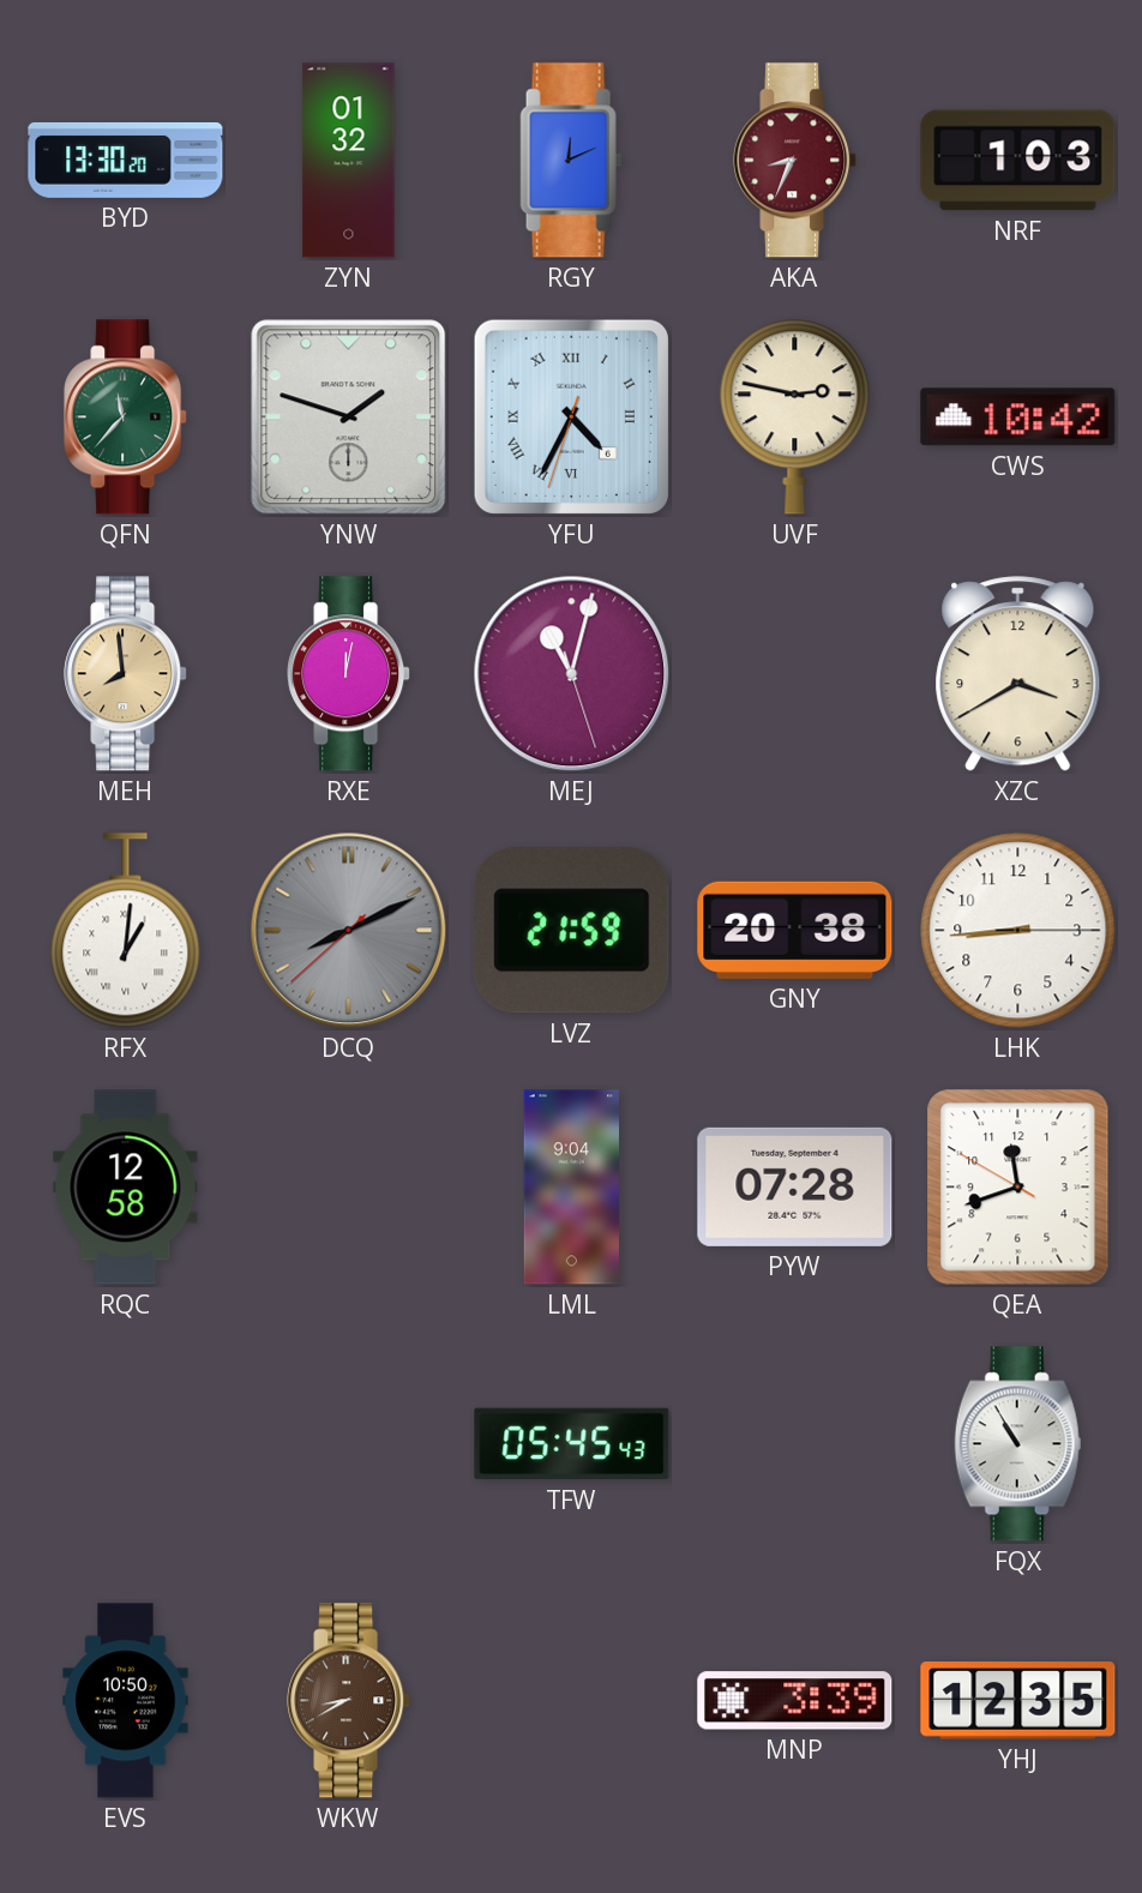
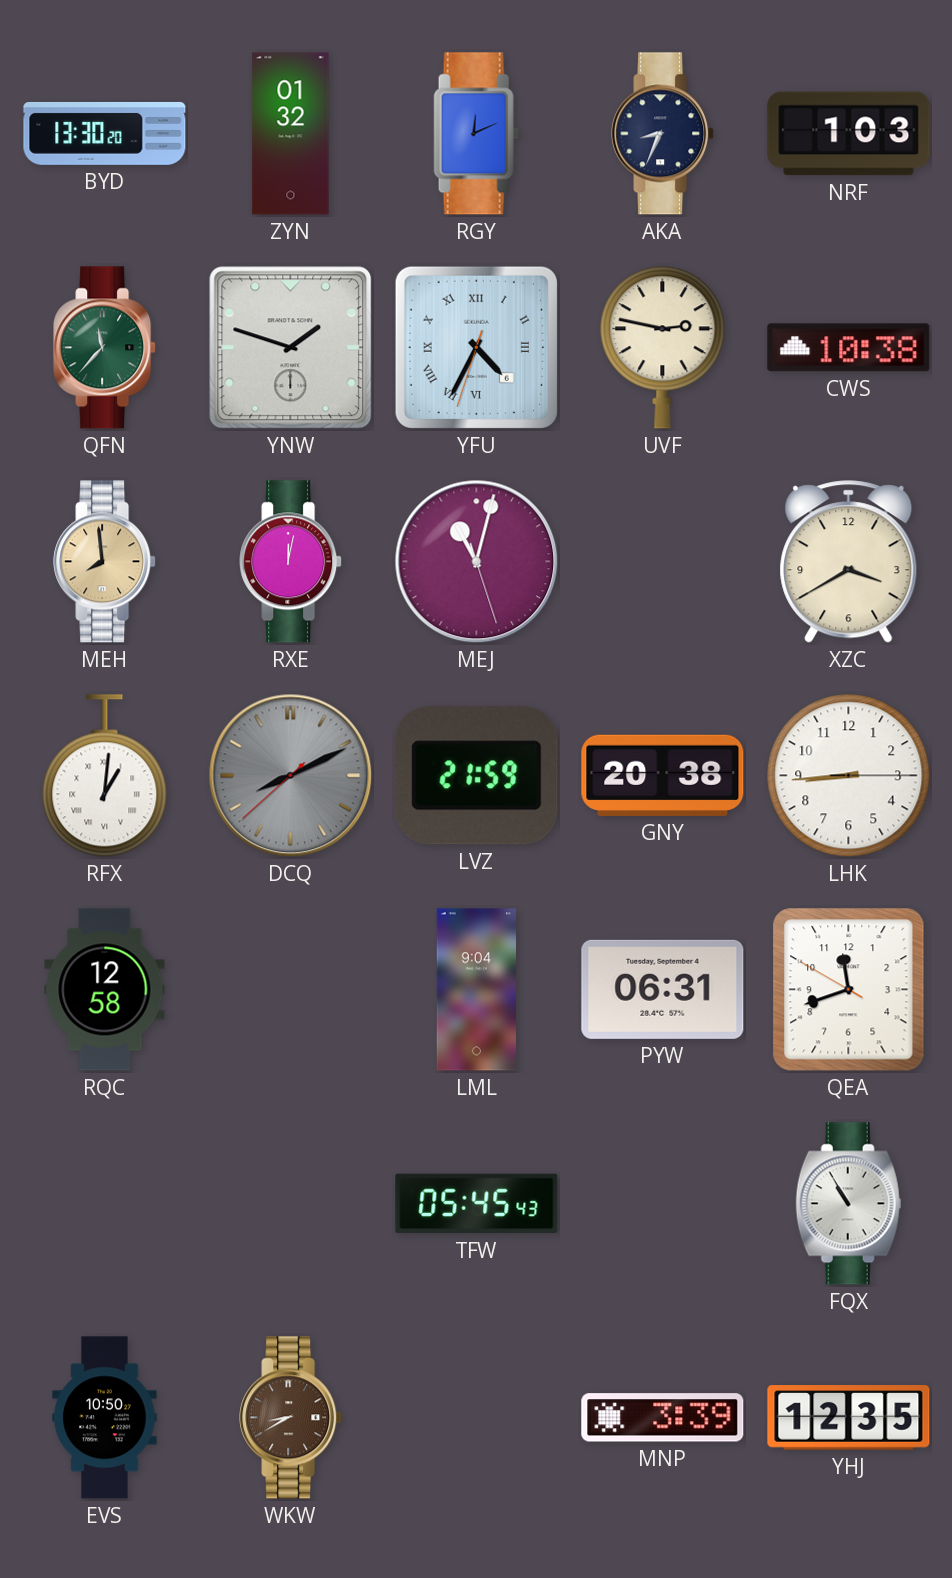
AKA dial: burgundy -> navy
CWS: 10:42 -> 10:38
PYW: 07:28 -> 06:31
